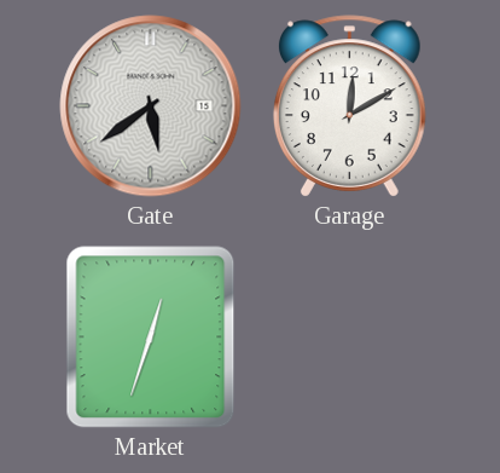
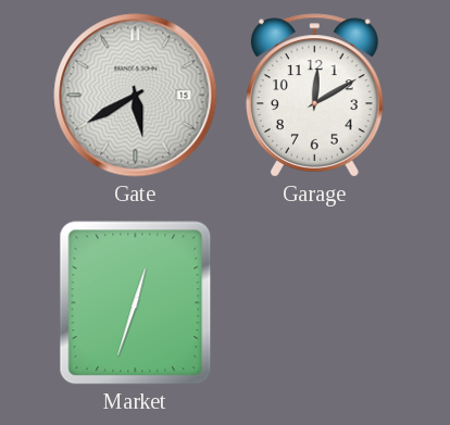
Gate: 5:39 -> 5:40
